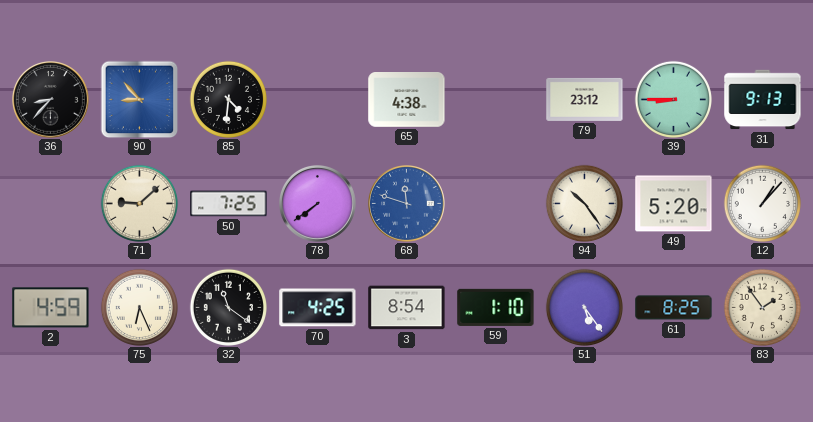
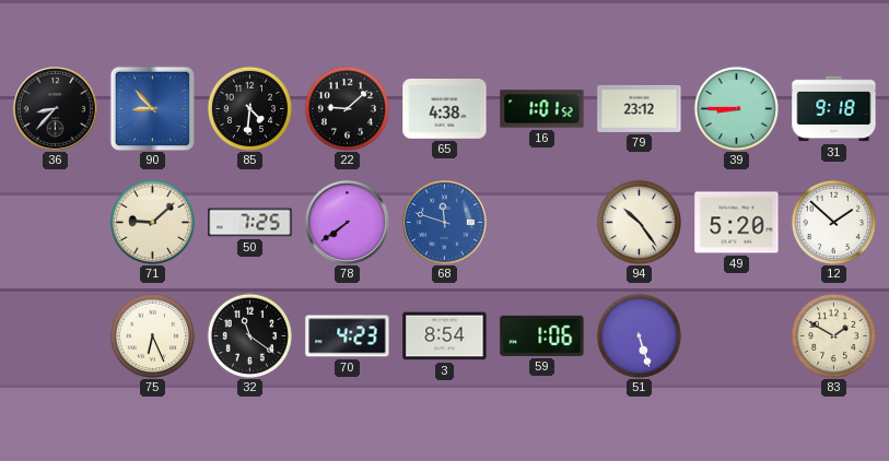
22: none -> 9:08
16: none -> 1:01
31: 9:13 -> 9:18
12: 1:07 -> 1:52
2: 4:59 -> none
70: 4:25 -> 4:23
59: 1:10 -> 1:06
51: 5:24 -> 5:27
61: 8:25 -> none
83: 1:54 -> 1:50
